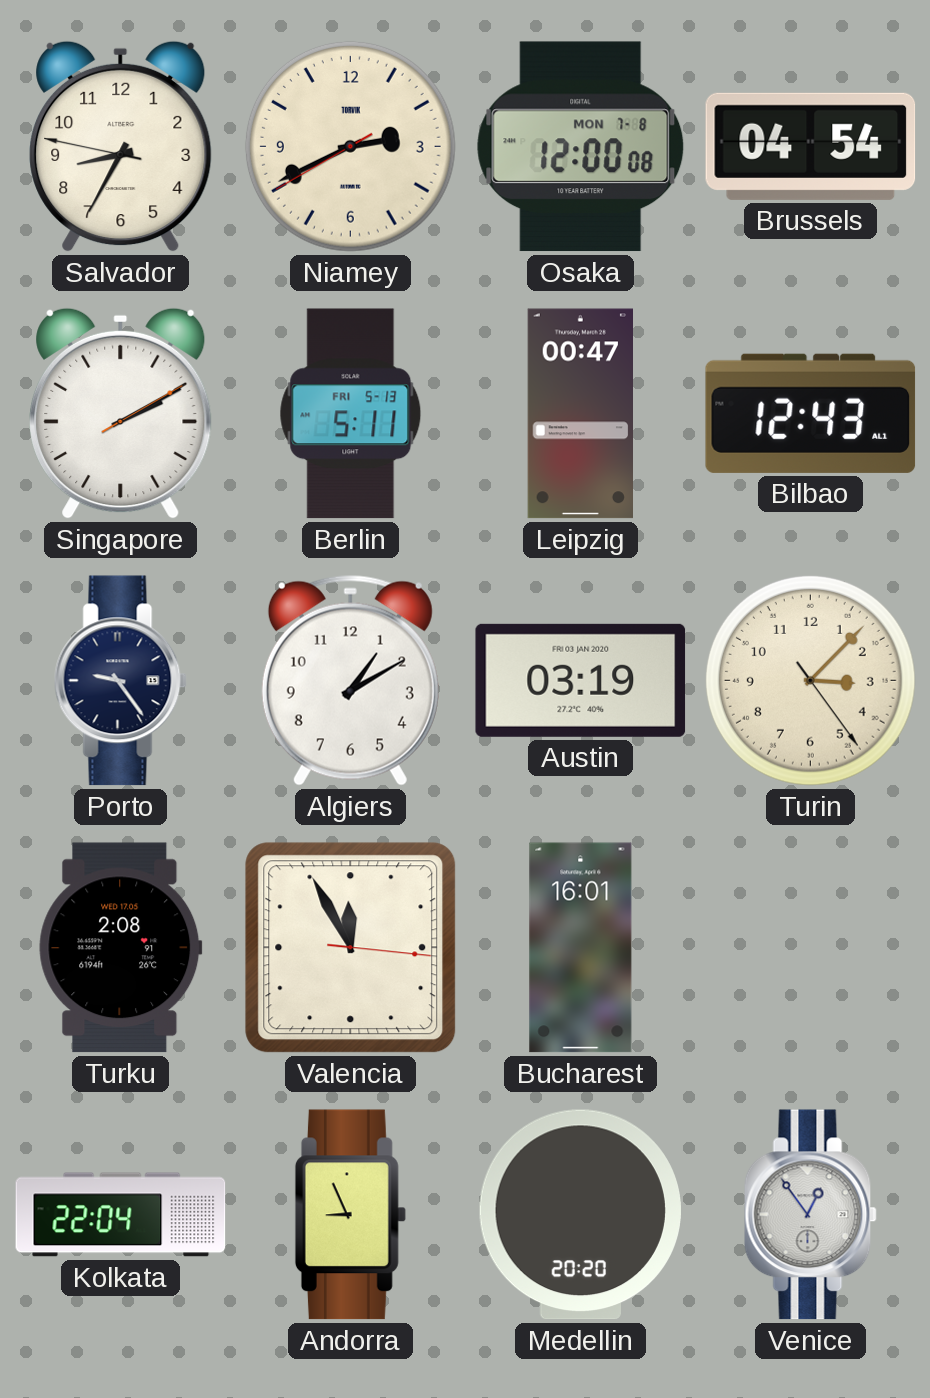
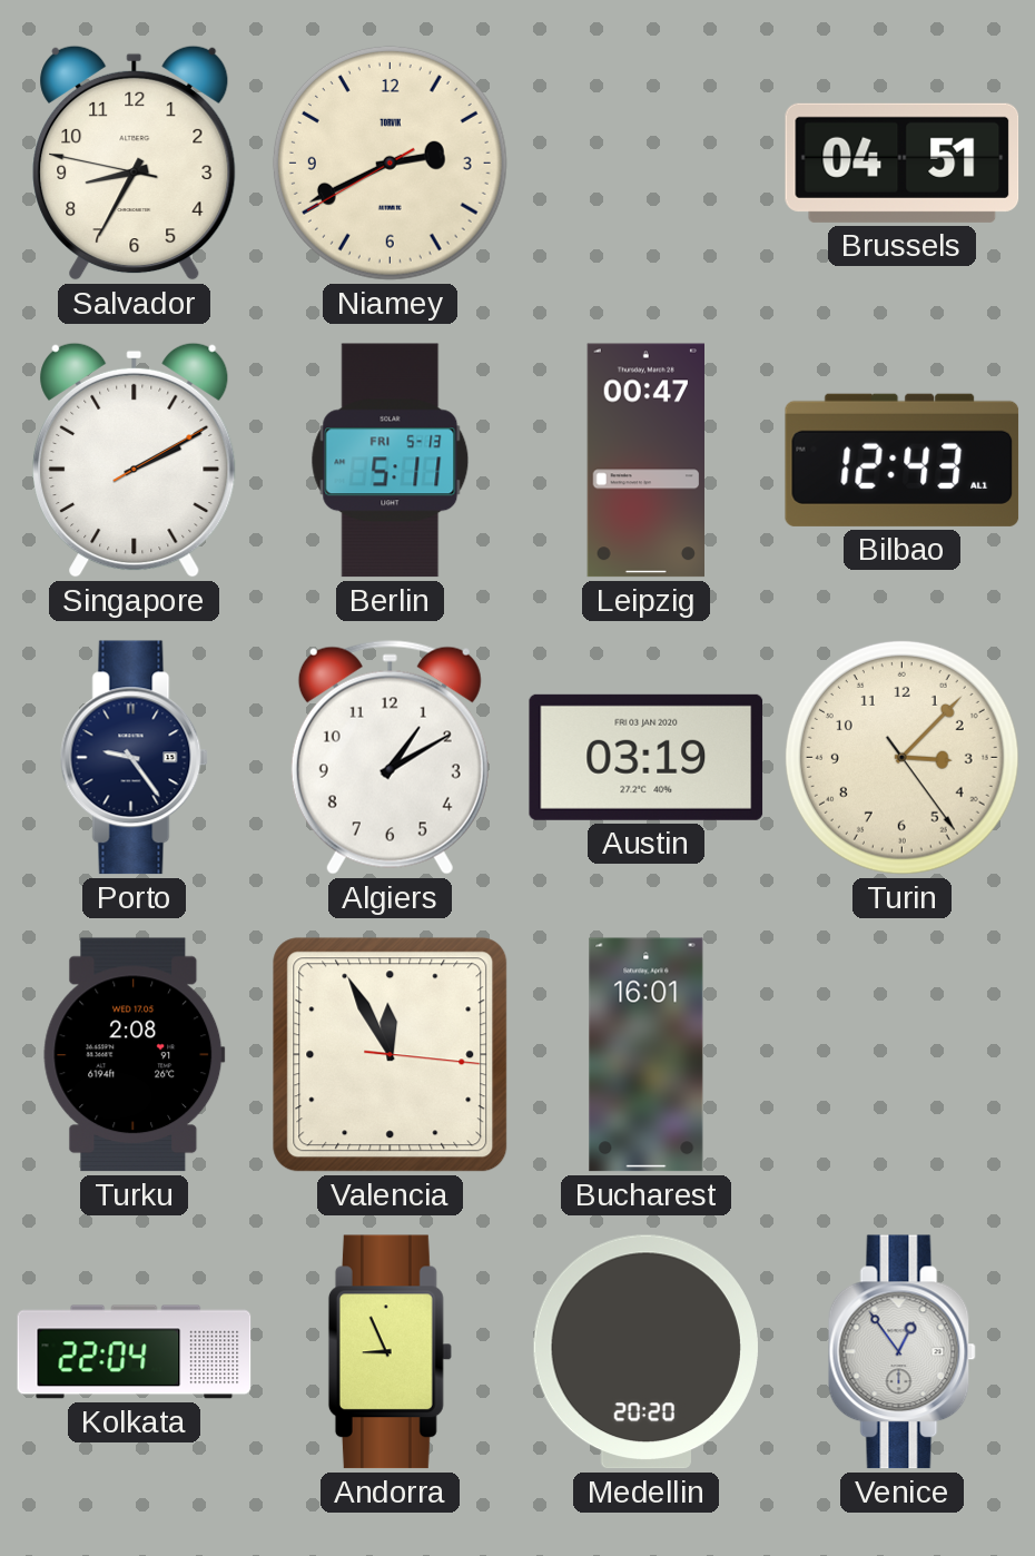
Osaka: 12:00 -> none
Brussels: 04:54 -> 04:51
